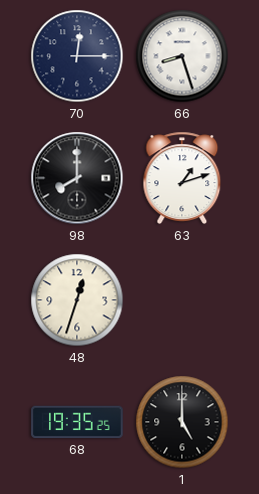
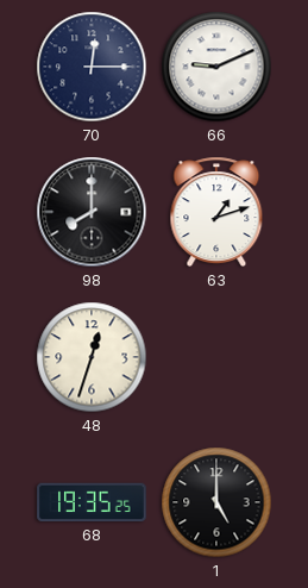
66: 8:27 -> 9:11
